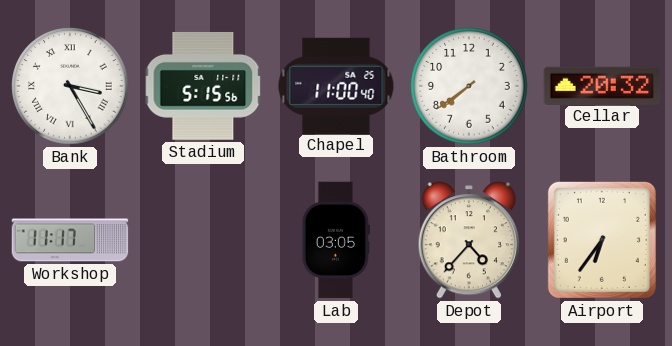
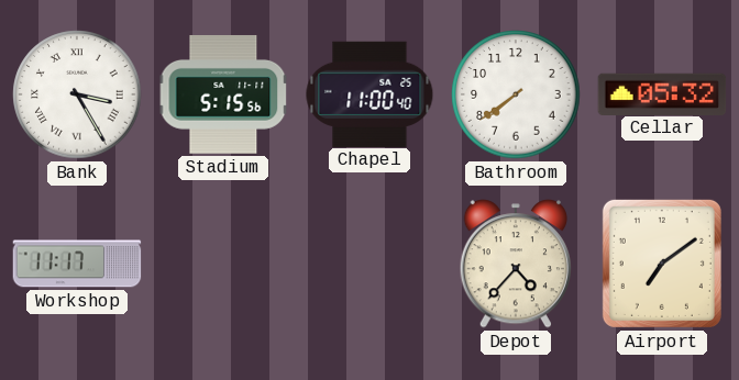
Cellar: 20:32 -> 05:32
Lab: 03:05 -> none
Airport: 6:36 -> 7:09
